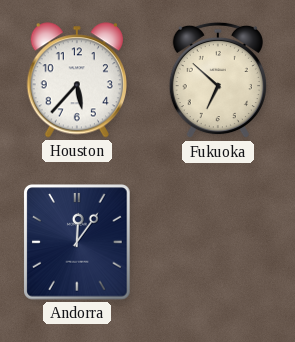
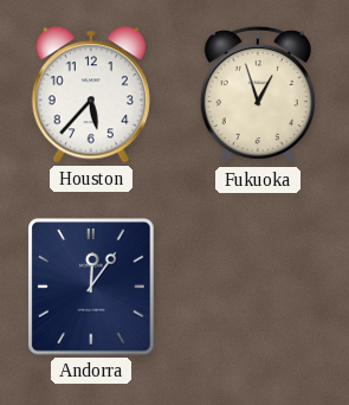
Fukuoka: 6:52 -> 12:57
